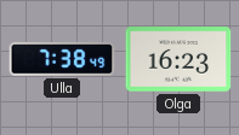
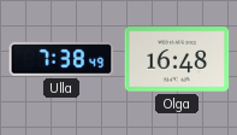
Olga: 16:23 -> 16:48
